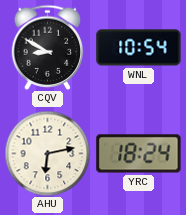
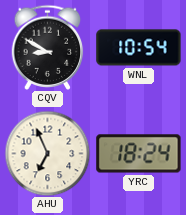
AHU: 6:13 -> 6:56
